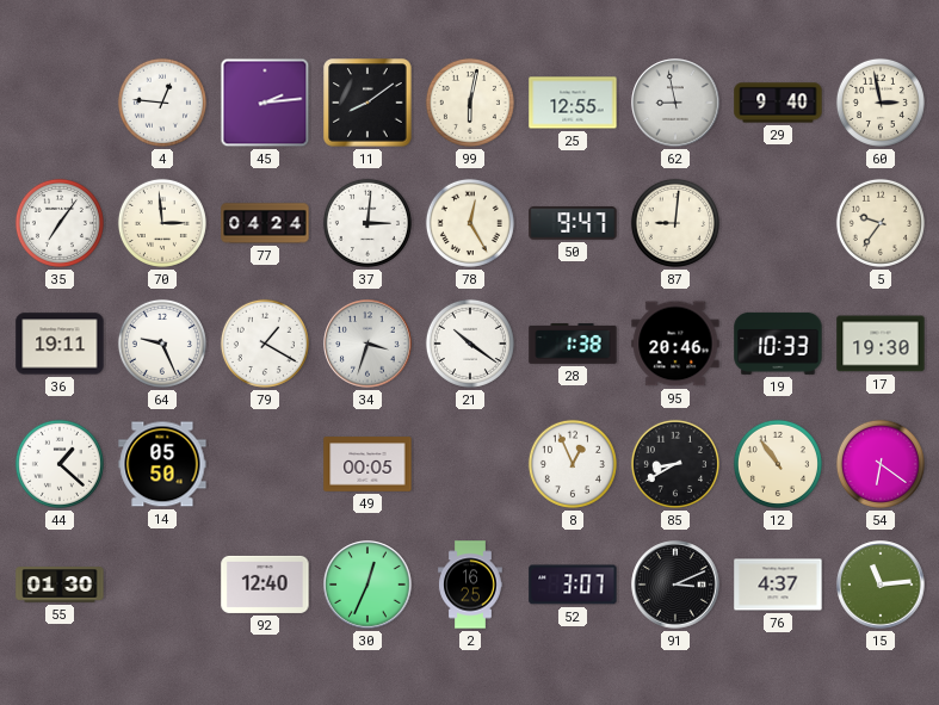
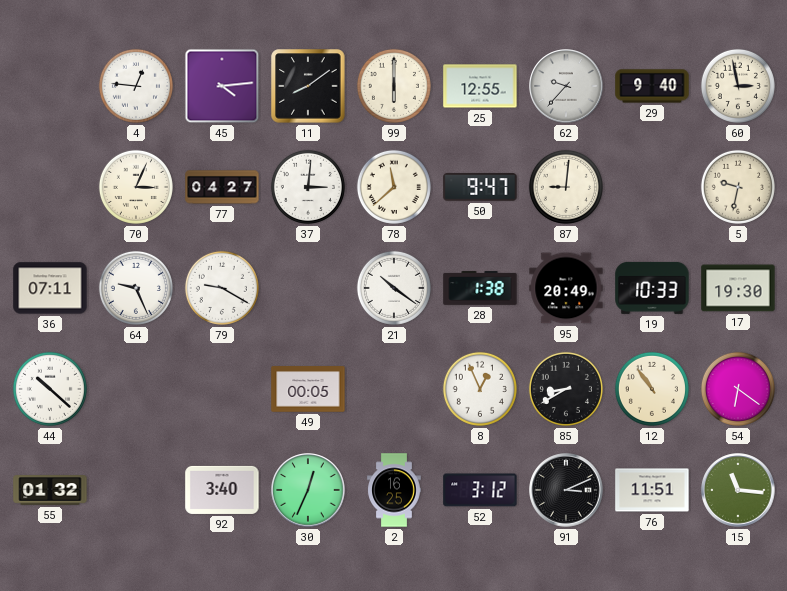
45: 2:14 -> 4:14
99: 6:02 -> 6:00
62: 8:58 -> 9:37
35: 7:06 -> none
70: 2:59 -> 3:04
77: 04:24 -> 04:27
78: 12:25 -> 11:38
5: 9:36 -> 9:32
36: 19:11 -> 07:11
79: 1:20 -> 9:20
34: 3:33 -> none
95: 20:46 -> 20:49
44: 1:22 -> 10:22
14: 05:50 -> none
55: 01:30 -> 01:32
92: 12:40 -> 3:40
52: 3:07 -> 3:12
76: 4:37 -> 11:51
15: 11:14 -> 11:16
